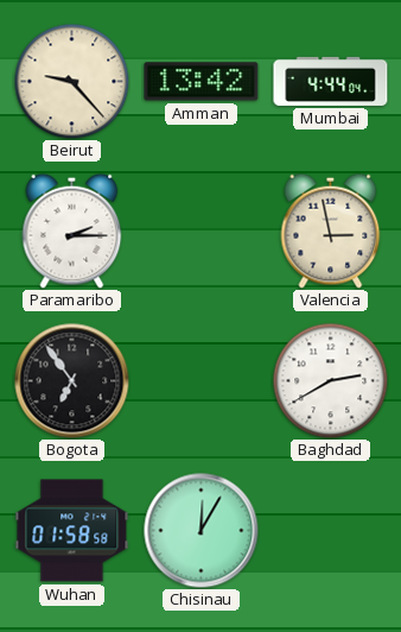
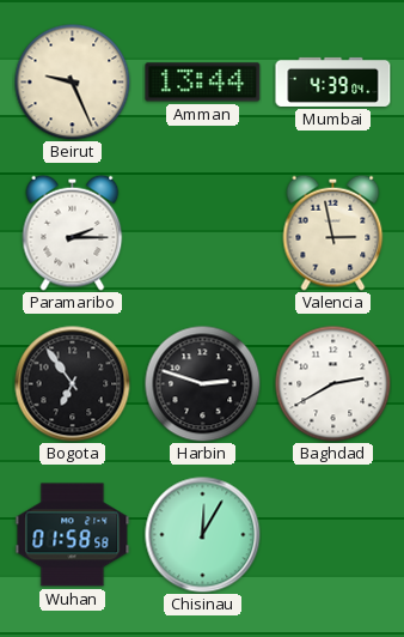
Beirut: 9:23 -> 9:26
Amman: 13:42 -> 13:44
Mumbai: 4:44 -> 4:39
Harbin: none -> 2:48
